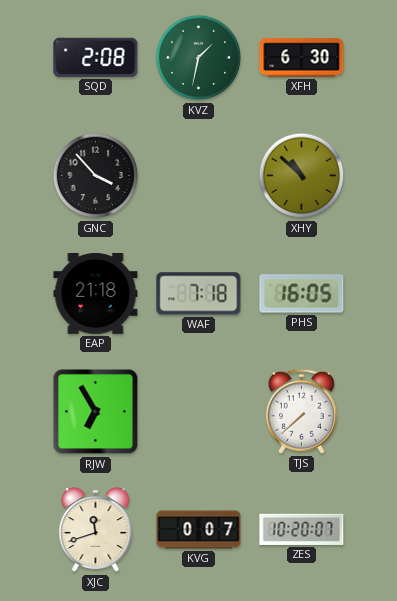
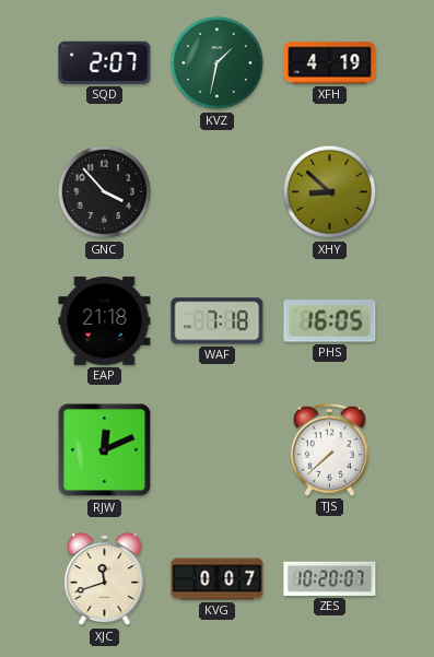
SQD: 2:08 -> 2:07
XFH: 6:30 -> 4:19
XHY: 10:52 -> 8:52
RJW: 6:55 -> 12:11
